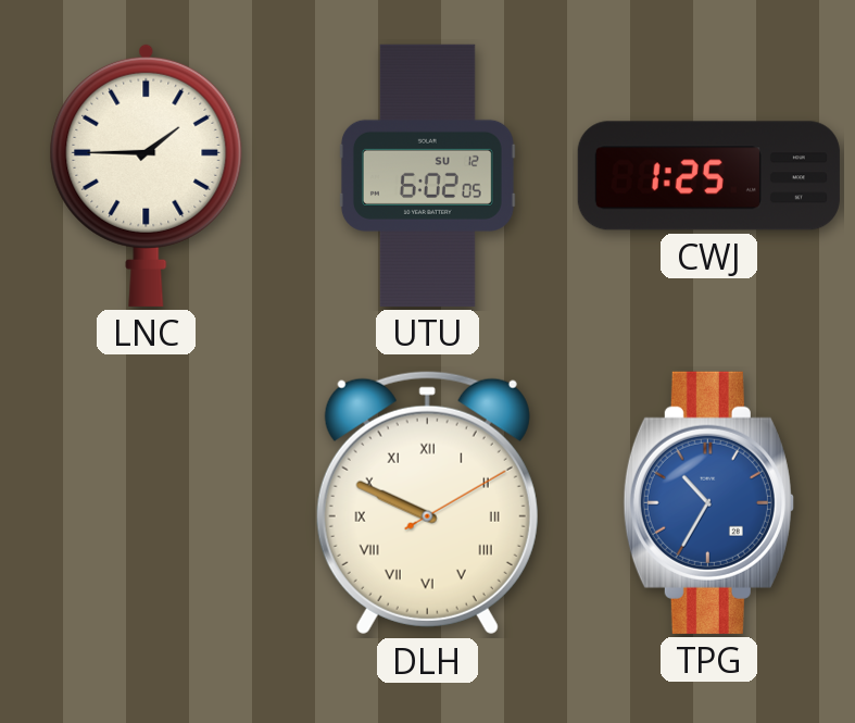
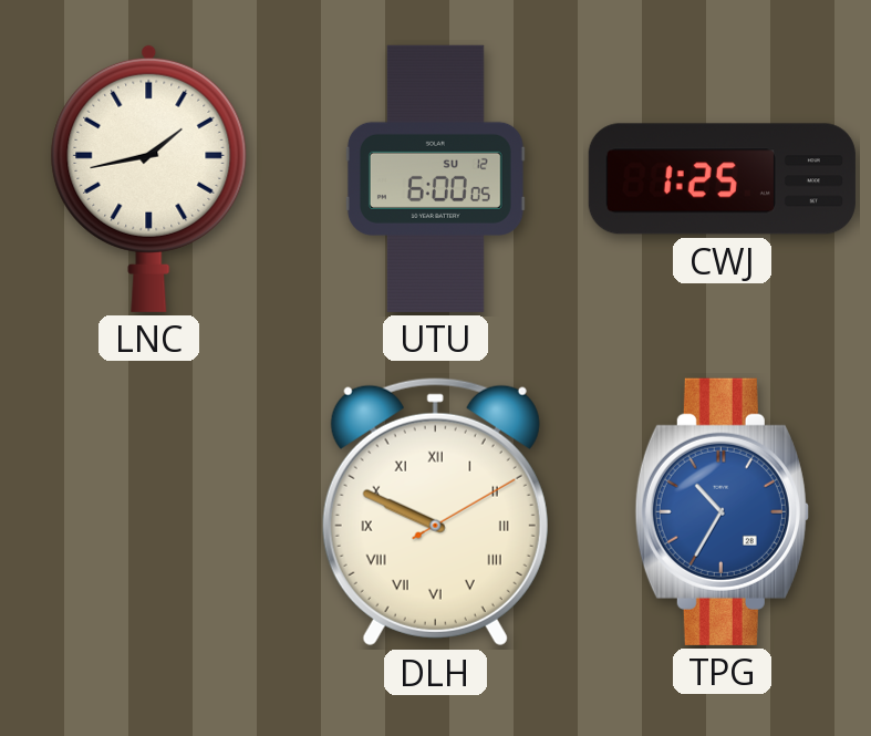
LNC: 1:45 -> 1:43
UTU: 6:02 -> 6:00
